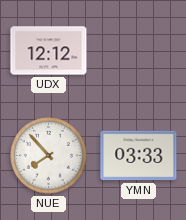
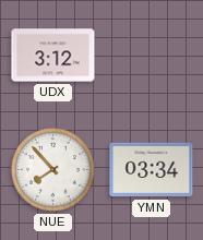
UDX: 12:12 -> 3:12
YMN: 03:33 -> 03:34
